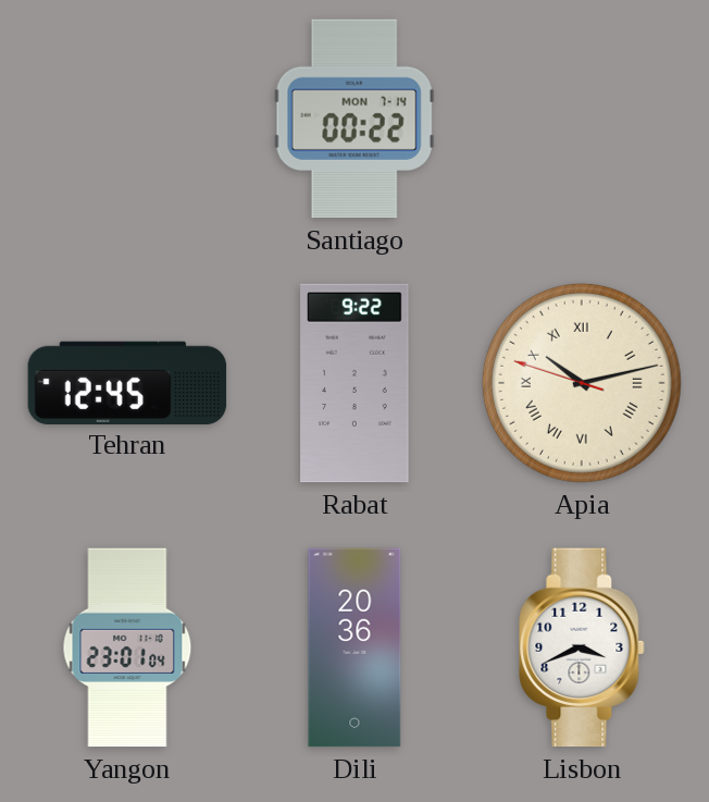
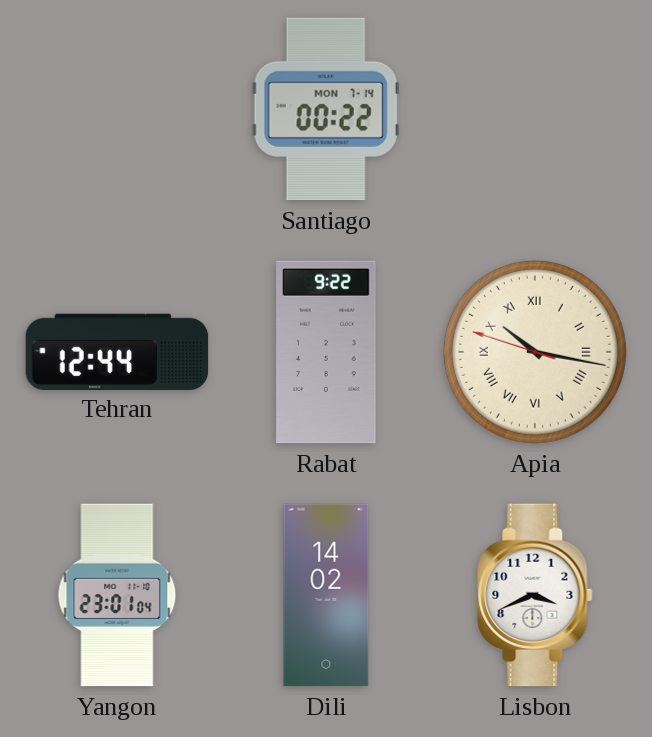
Tehran: 12:45 -> 12:44
Apia: 10:12 -> 10:16
Dili: 20:36 -> 14:02
